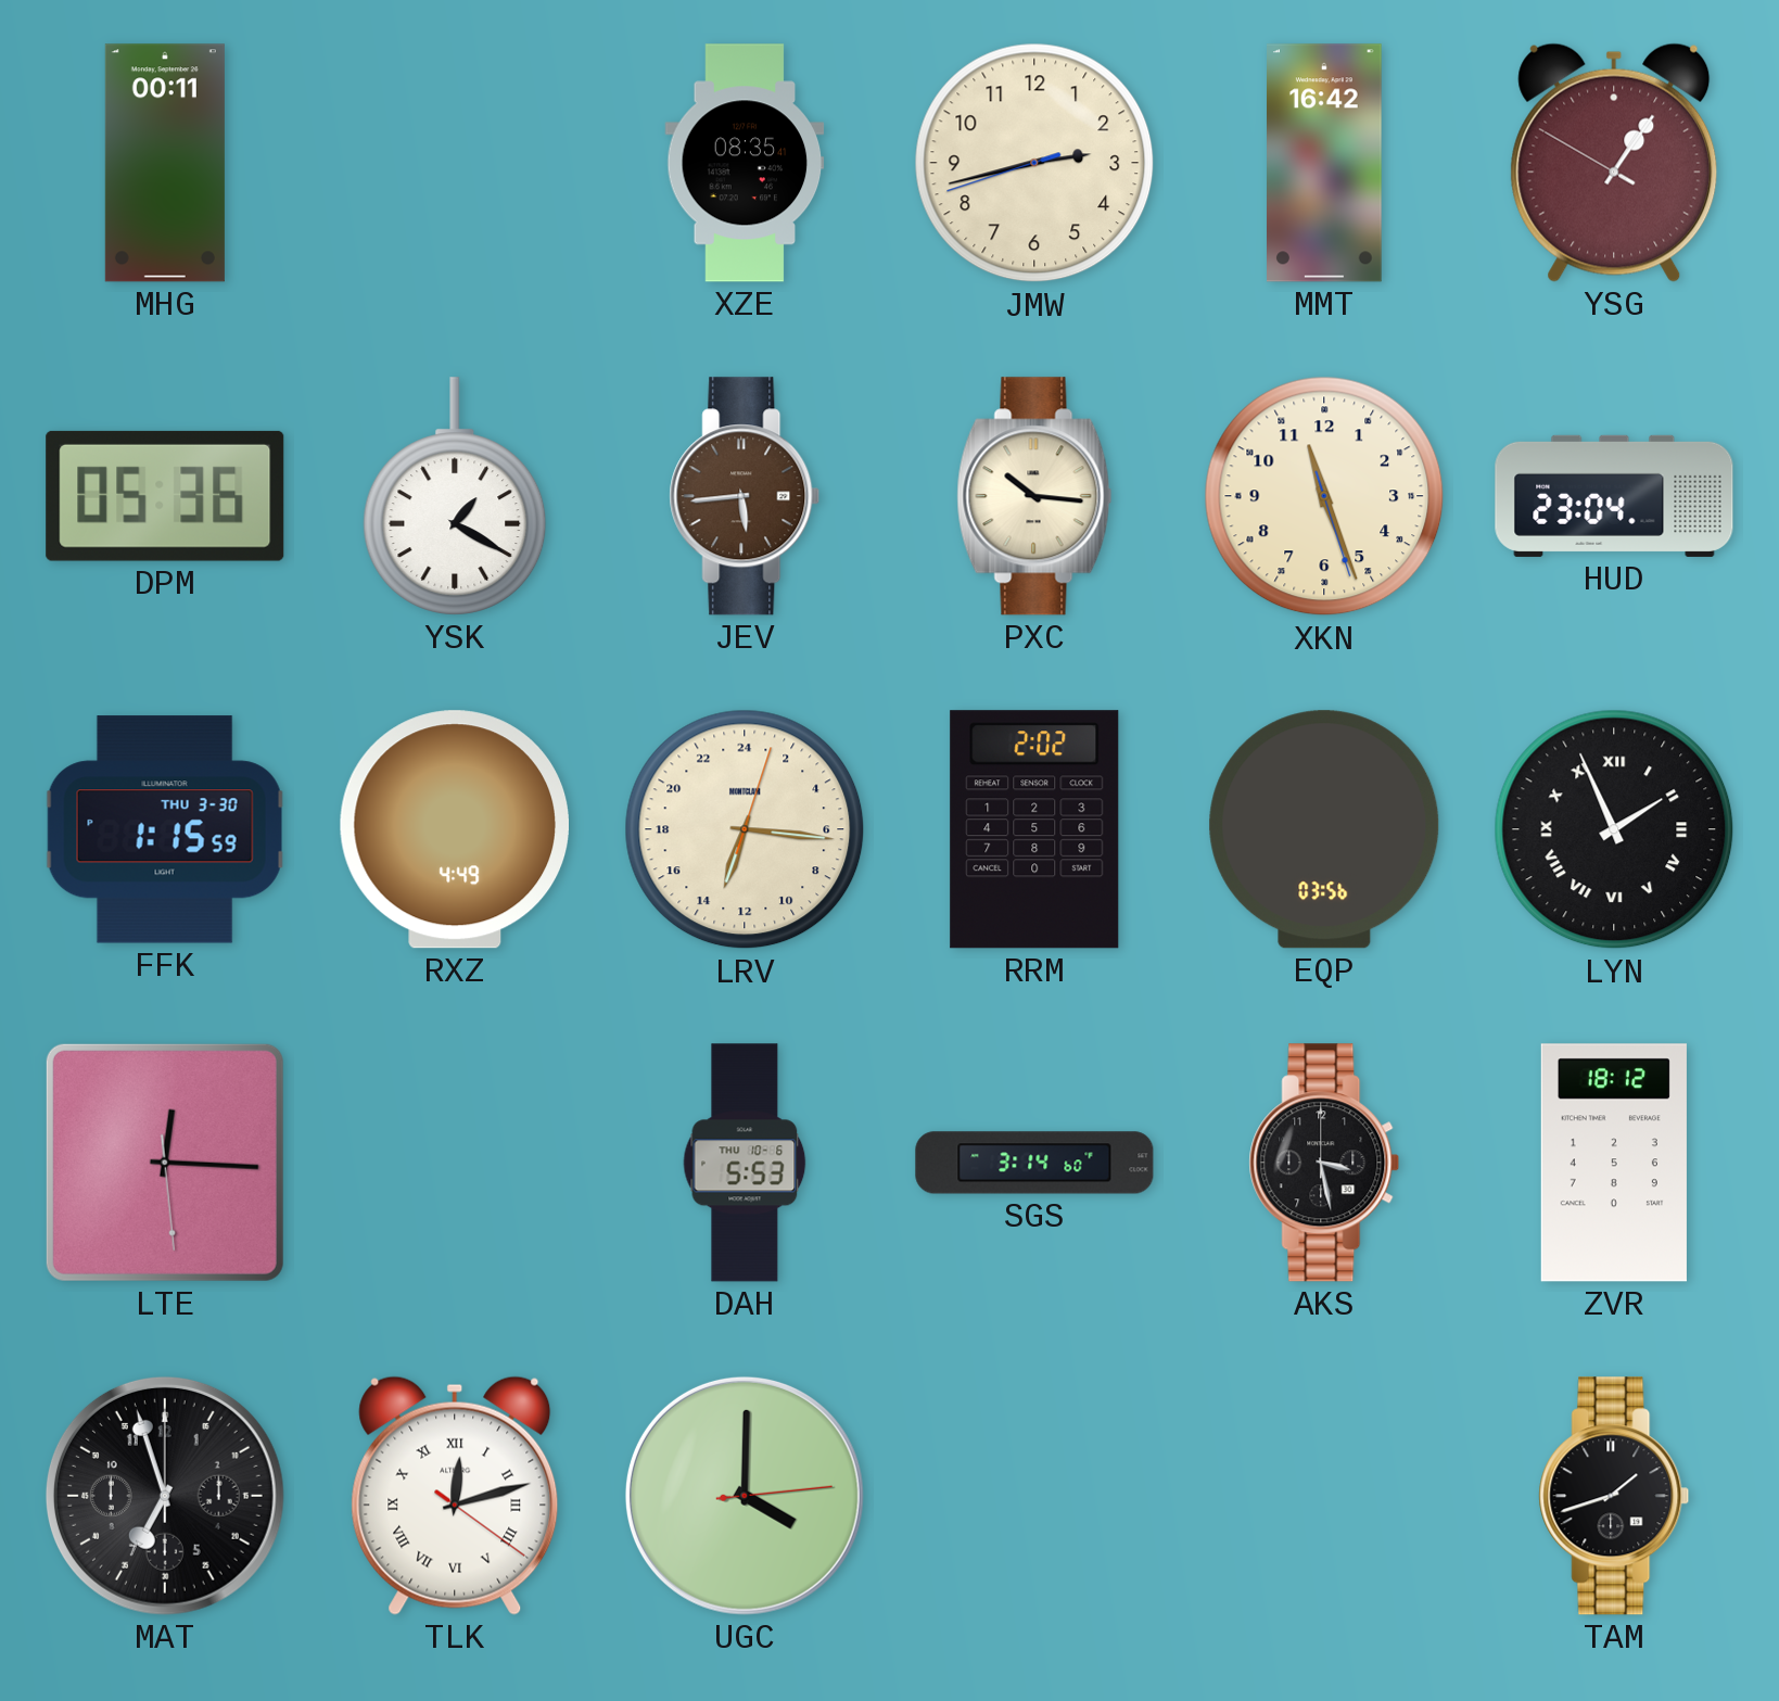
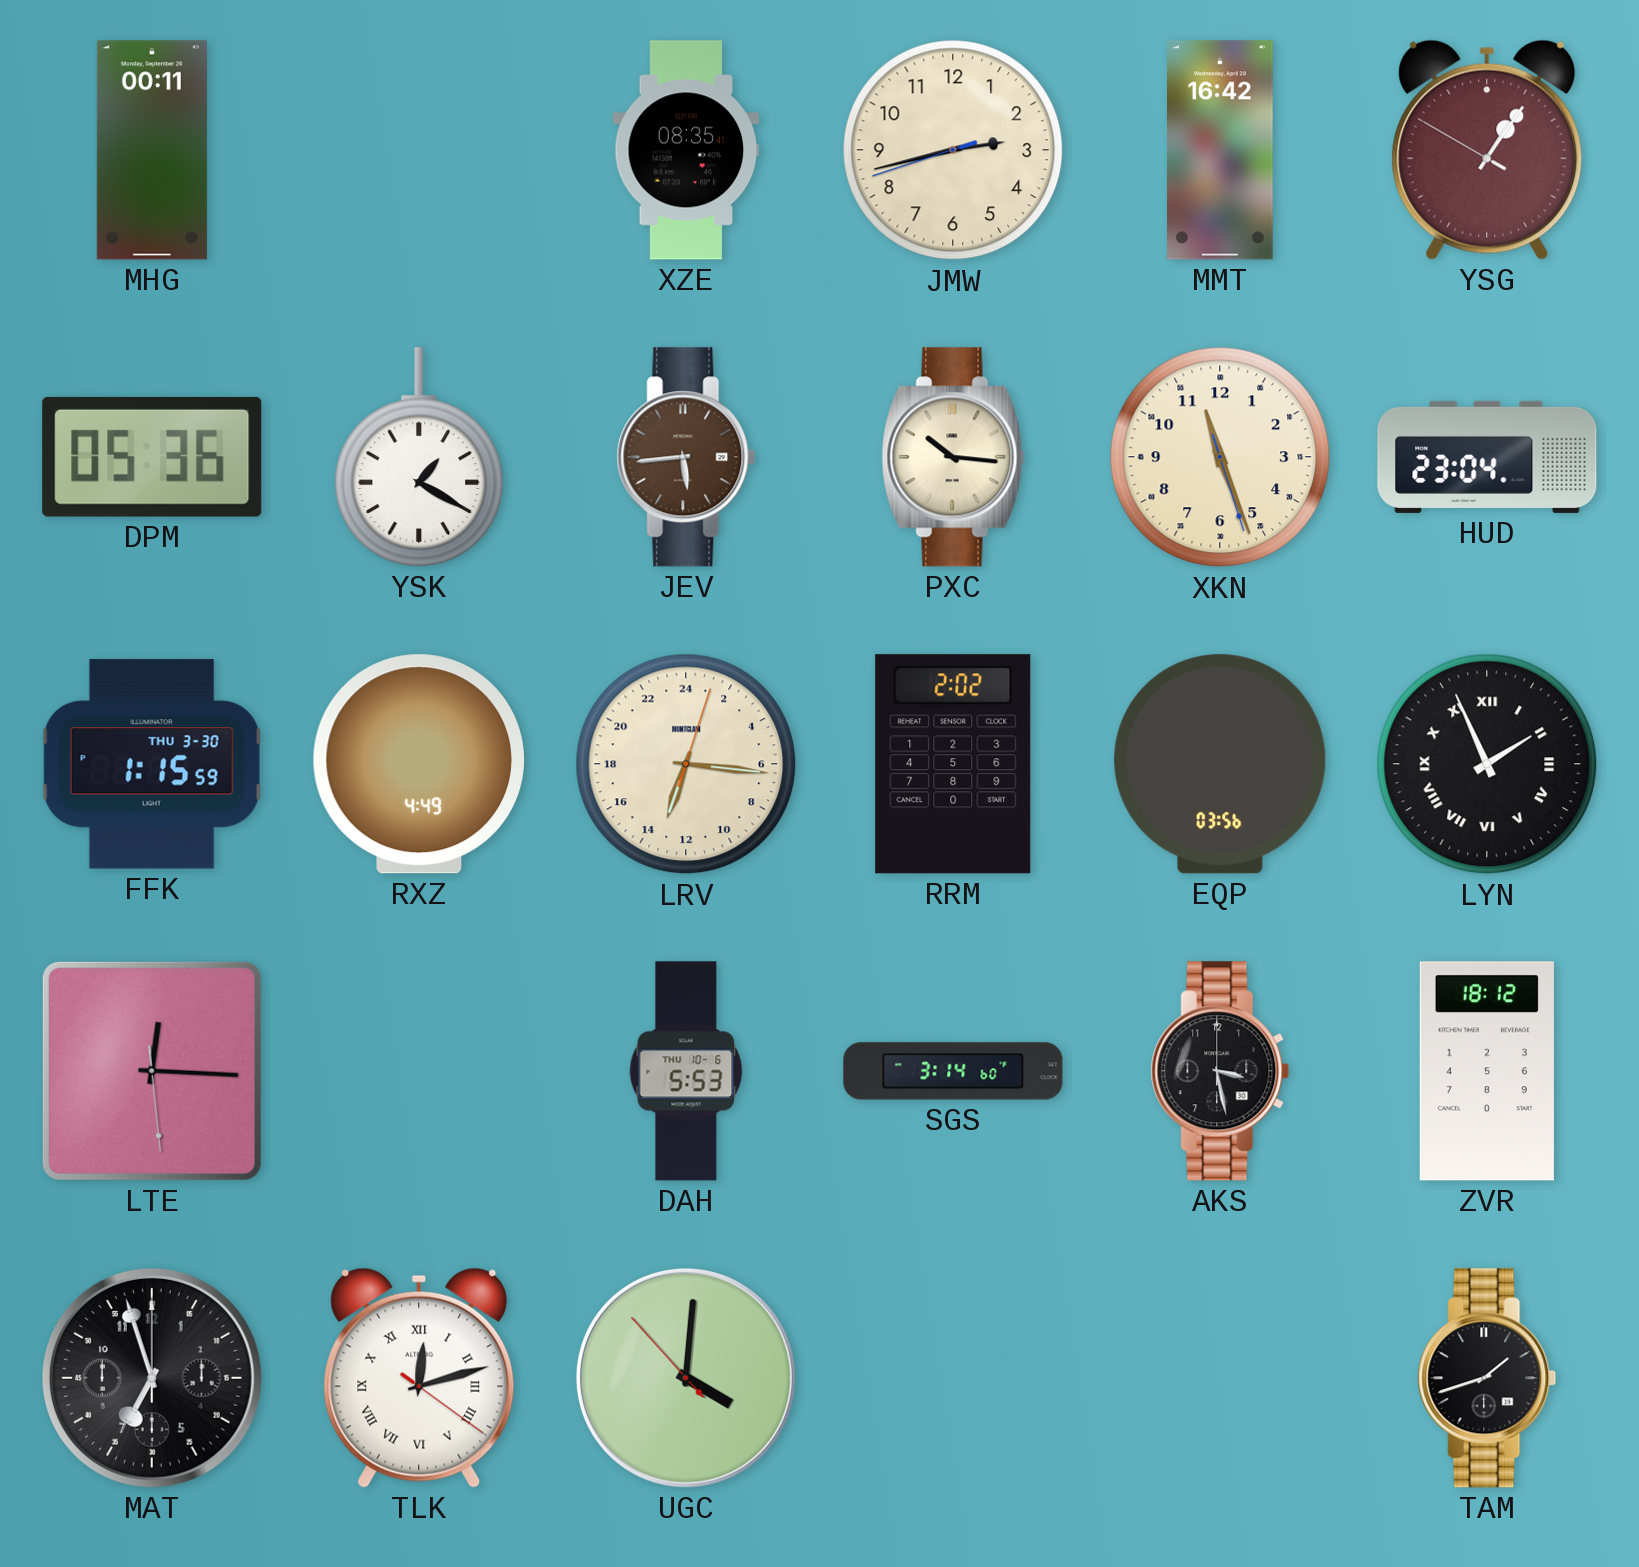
UGC: 4:00:14 -> 4:00:53
